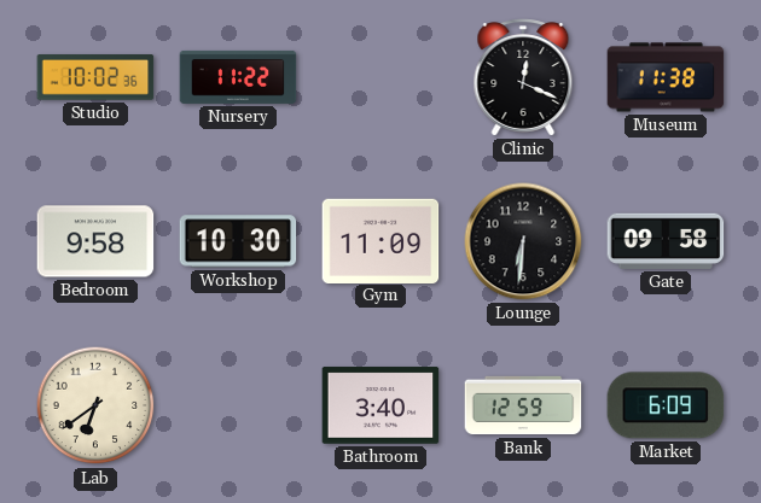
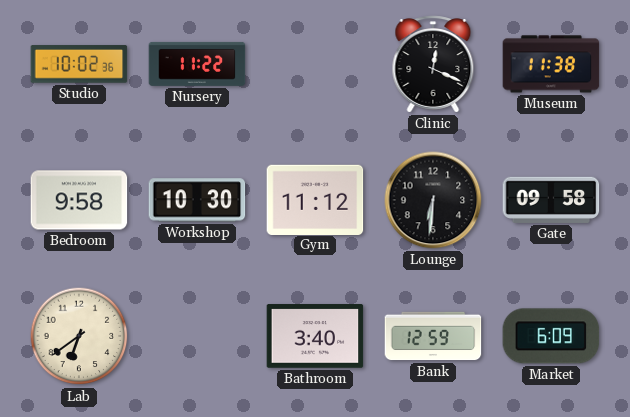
Gym: 11:09 -> 11:12
